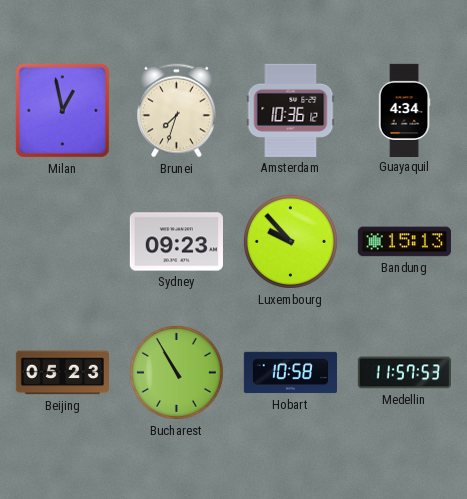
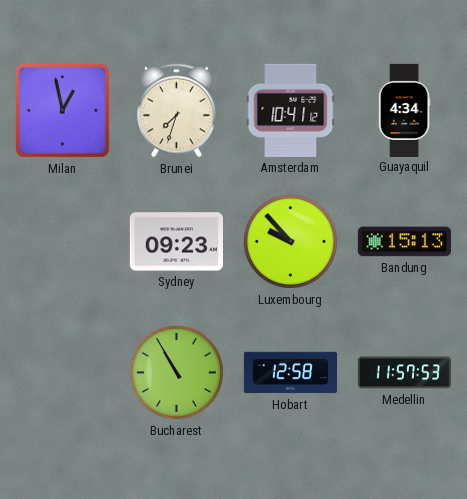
Amsterdam: 10:36 -> 10:41
Beijing: 05:23 -> none
Hobart: 10:58 -> 12:58
